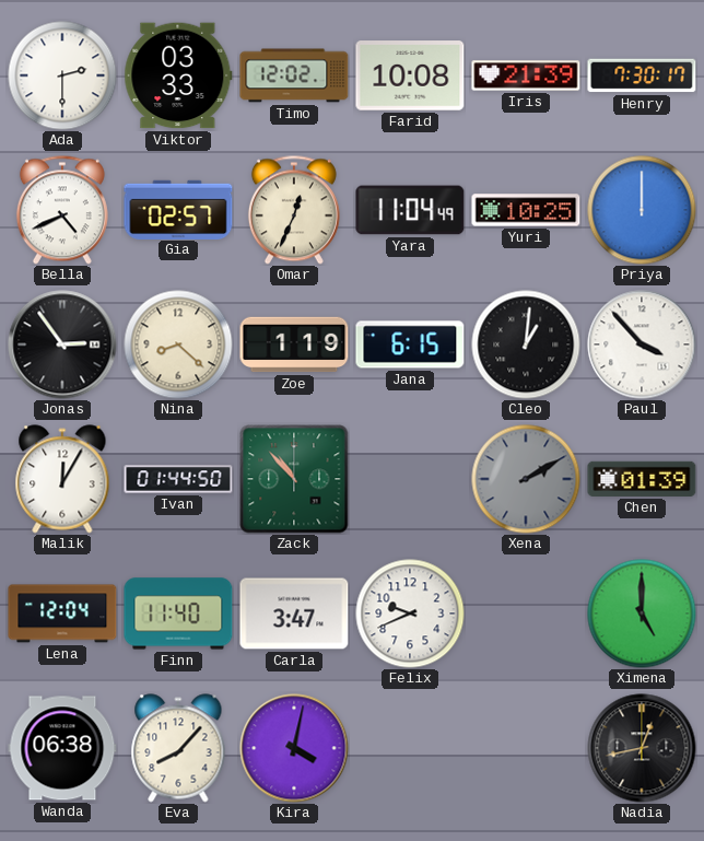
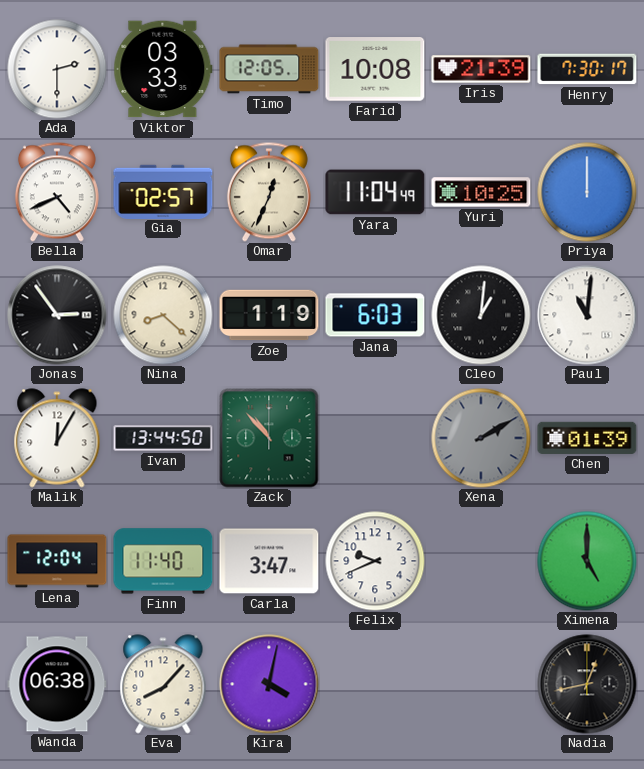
Timo: 12:02 -> 12:05
Jana: 6:15 -> 6:03
Paul: 3:53 -> 11:01
Ivan: 01:44 -> 13:44
